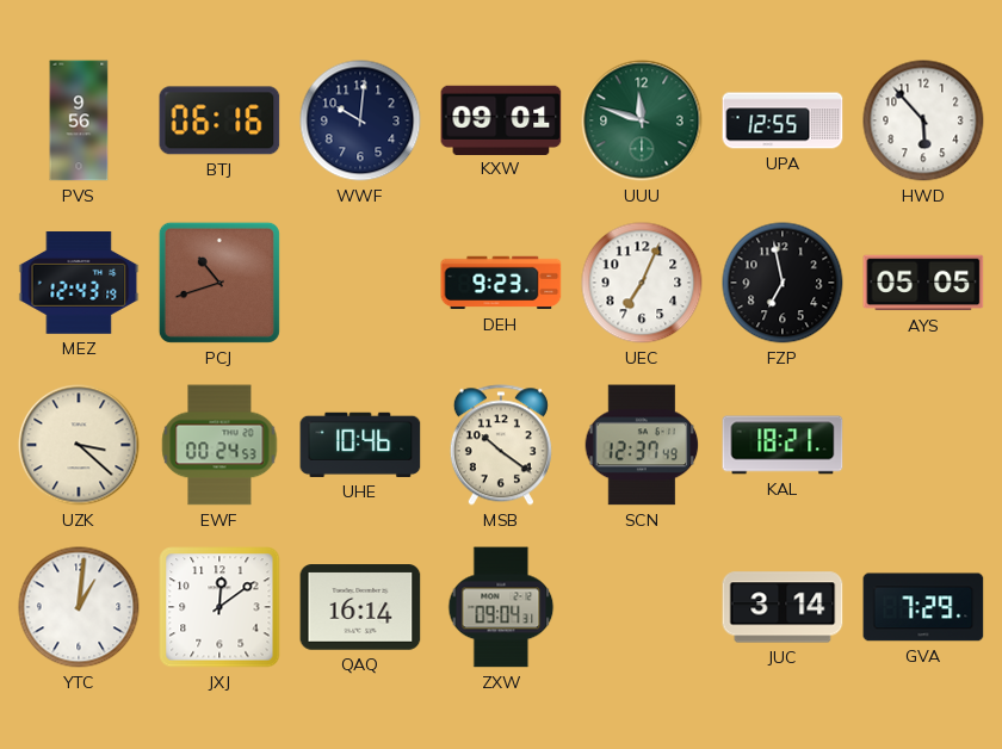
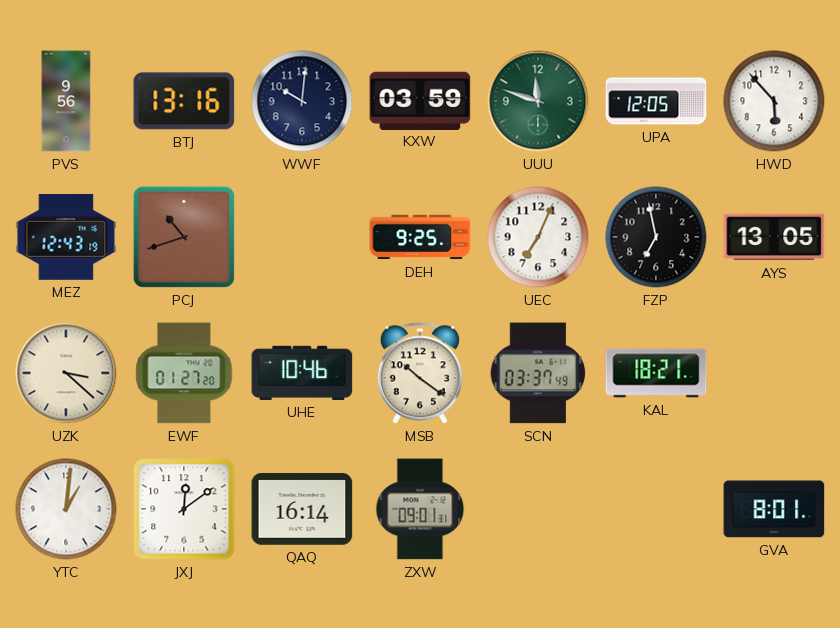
BTJ: 06:16 -> 13:16
KXW: 09:01 -> 03:59
UPA: 12:55 -> 12:05
DEH: 9:23 -> 9:25
AYS: 05:05 -> 13:05
EWF: 00:24 -> 01:27
SCN: 12:37 -> 03:37
ZXW: 09:04 -> 09:01
JUC: 3:14 -> none
GVA: 7:29 -> 8:01
